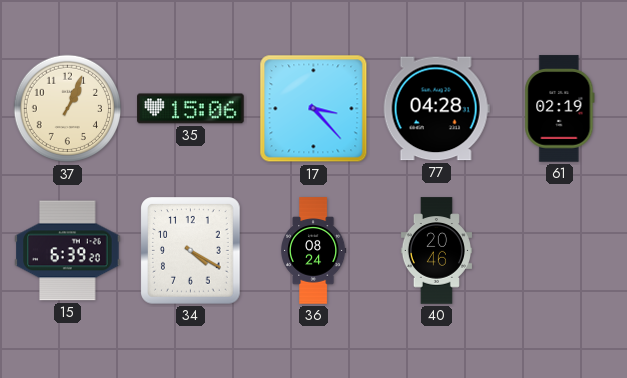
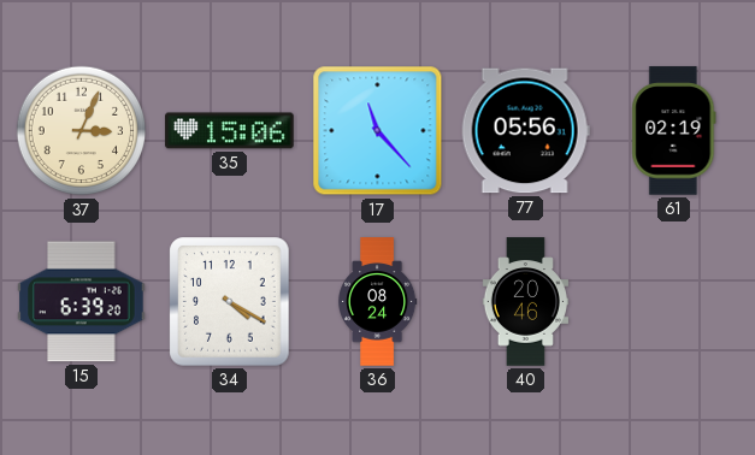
37: 1:04 -> 3:04
17: 3:23 -> 11:23
77: 04:28 -> 05:56
